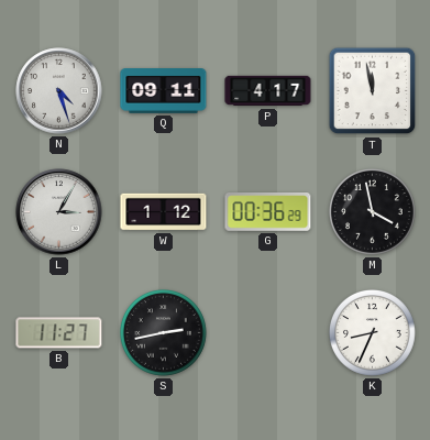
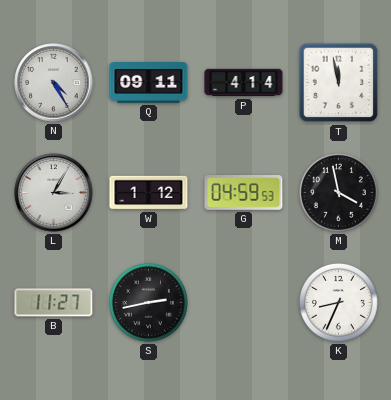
N: 4:27 -> 4:25
P: 4:17 -> 4:14
G: 00:36 -> 04:59
